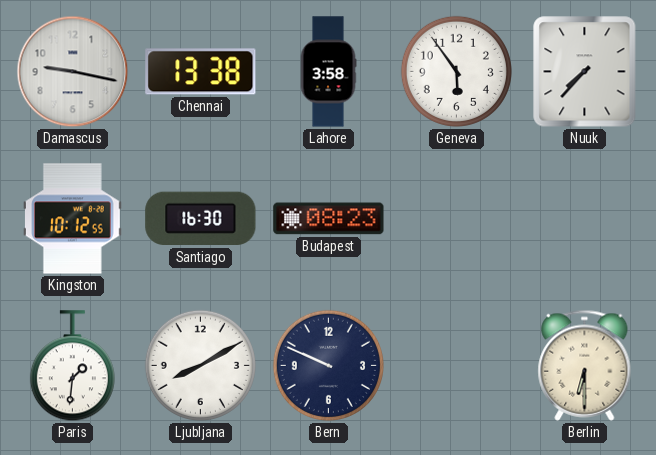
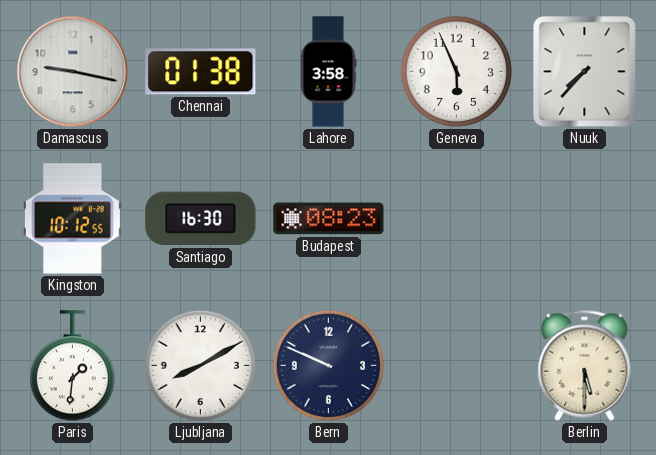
Chennai: 13:38 -> 01:38
Geneva: 5:54 -> 5:56
Berlin: 6:30 -> 5:30
